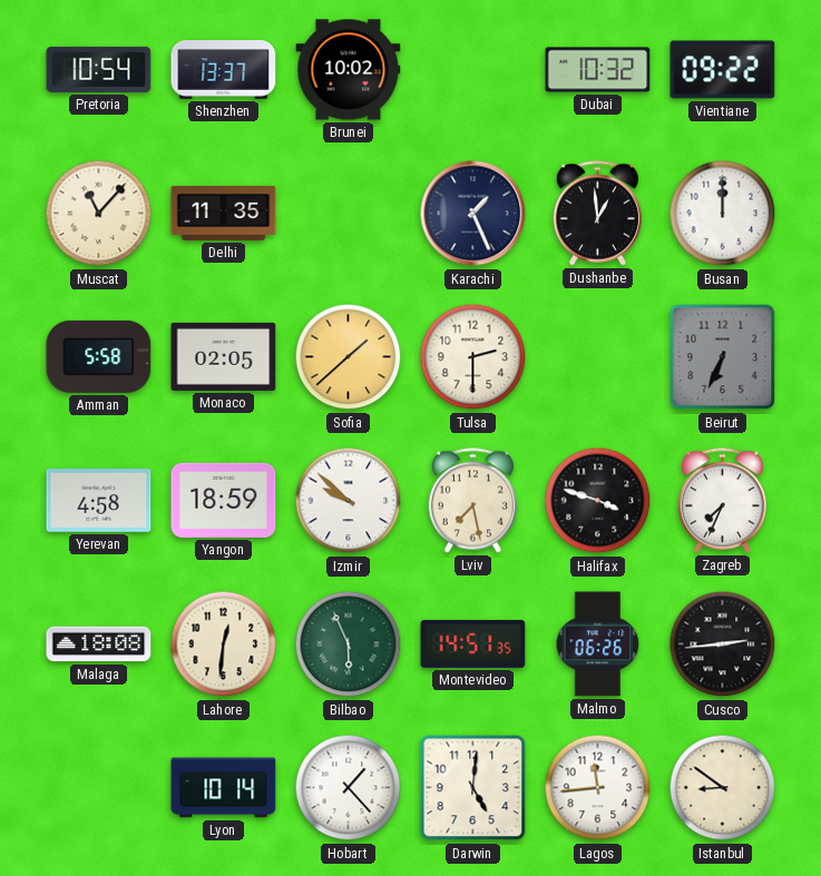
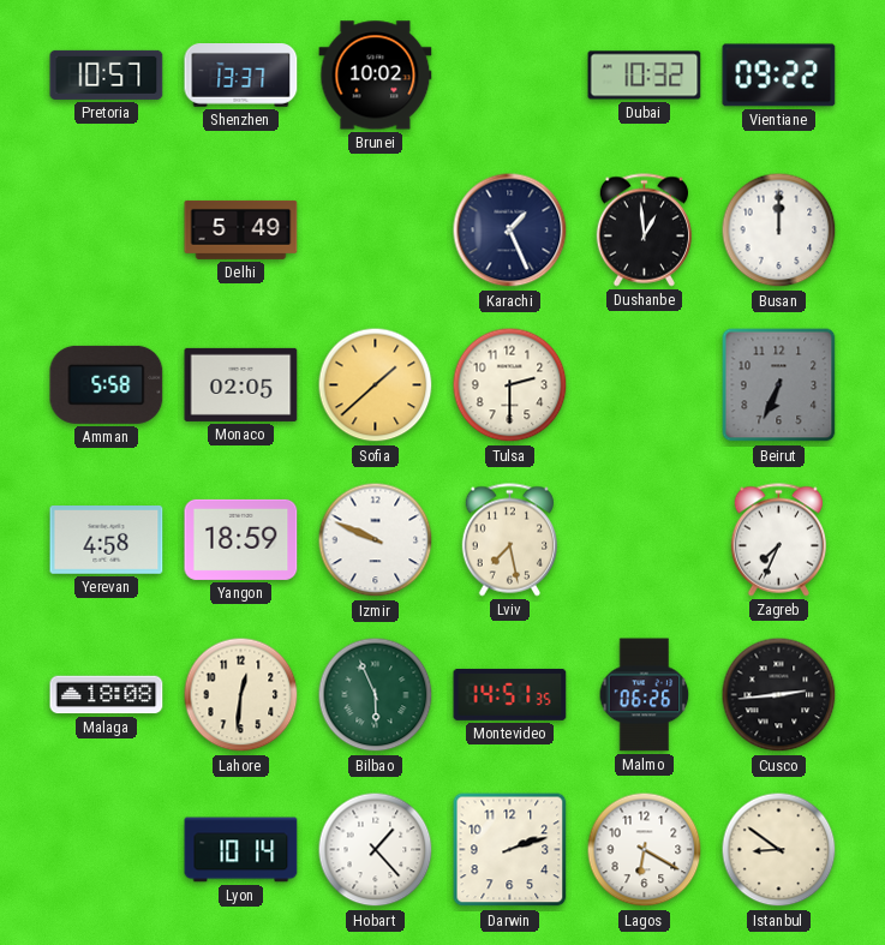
Pretoria: 10:54 -> 10:57
Muscat: 11:07 -> none
Delhi: 11:35 -> 5:49
Izmir: 9:52 -> 9:49
Halifax: 3:48 -> none
Darwin: 5:01 -> 2:12
Lagos: 11:44 -> 6:20
